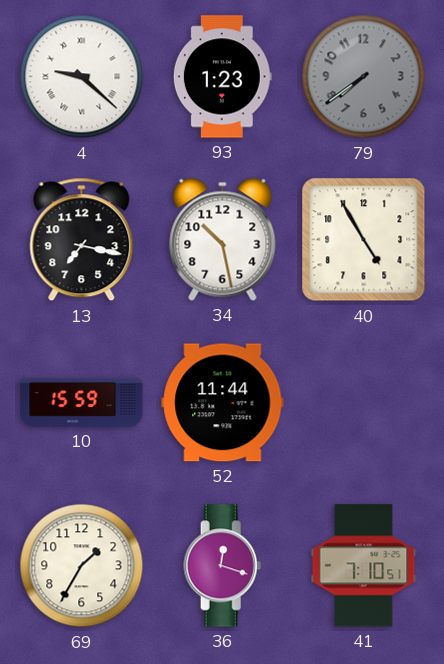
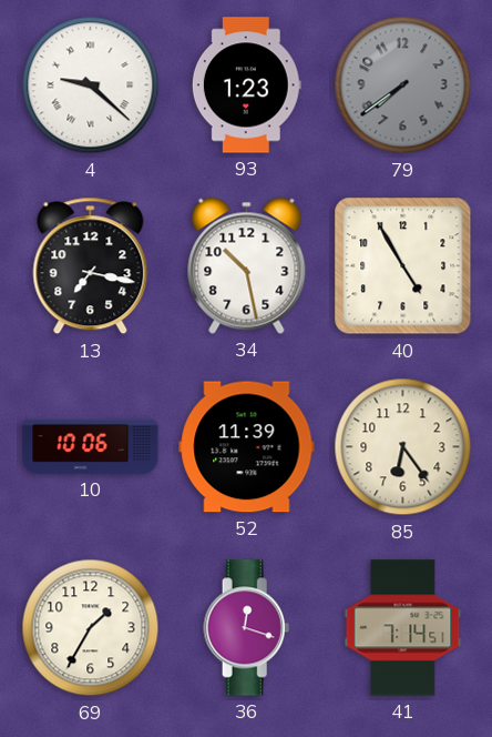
10: 15:59 -> 10:06
52: 11:44 -> 11:39
85: none -> 6:24
41: 7:10 -> 7:14
